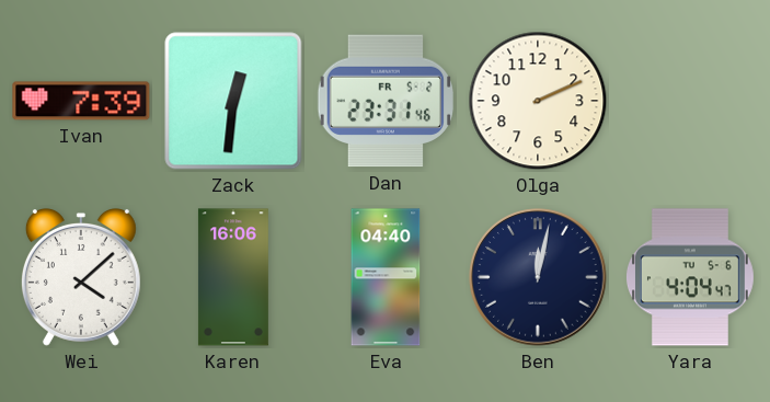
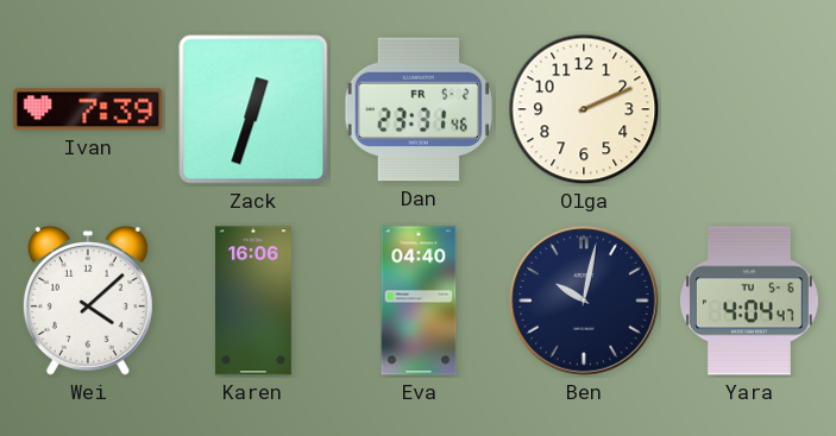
Zack: 12:31 -> 12:33
Ben: 12:02 -> 10:02
